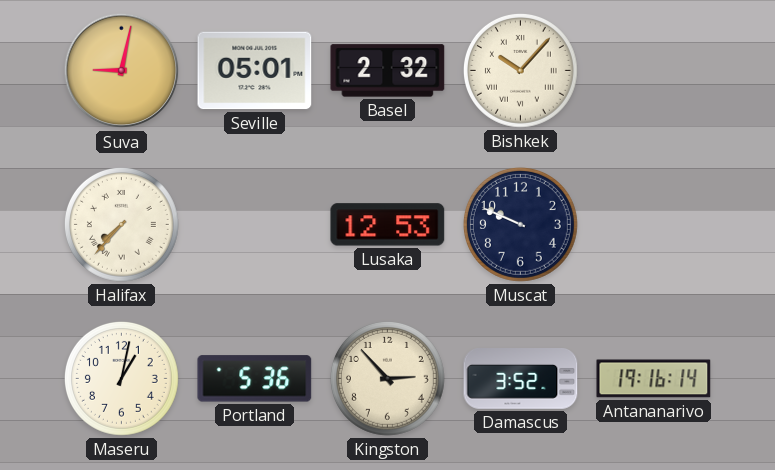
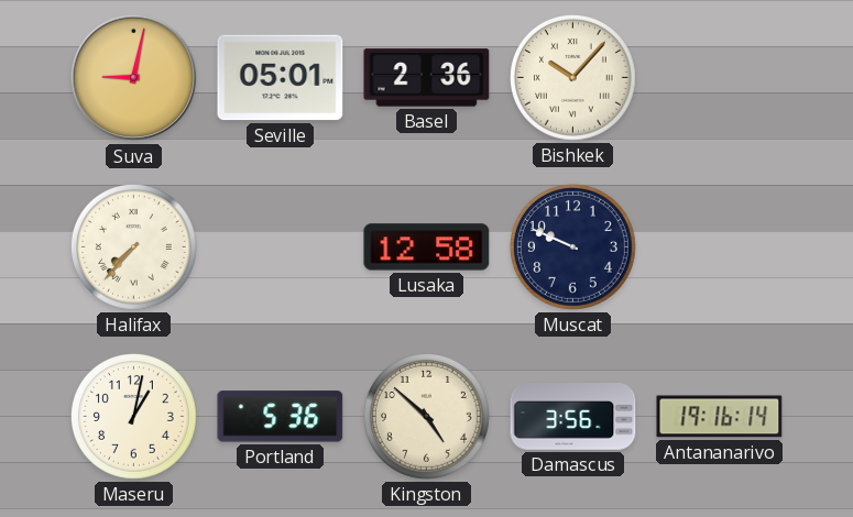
Basel: 2:32 -> 2:36
Lusaka: 12:53 -> 12:58
Kingston: 2:53 -> 4:52
Damascus: 3:52 -> 3:56
